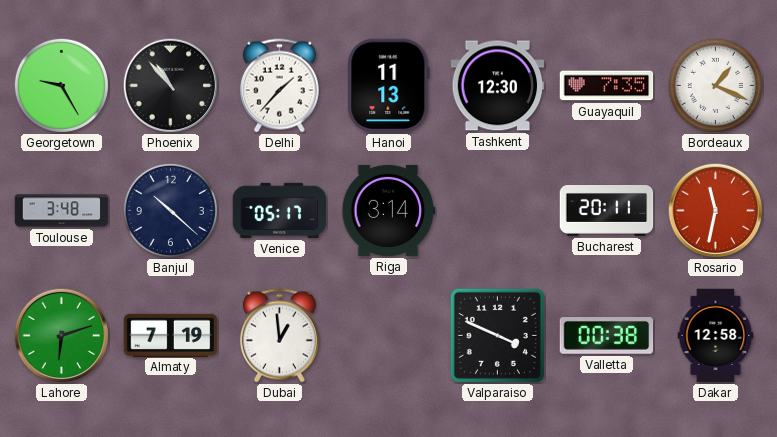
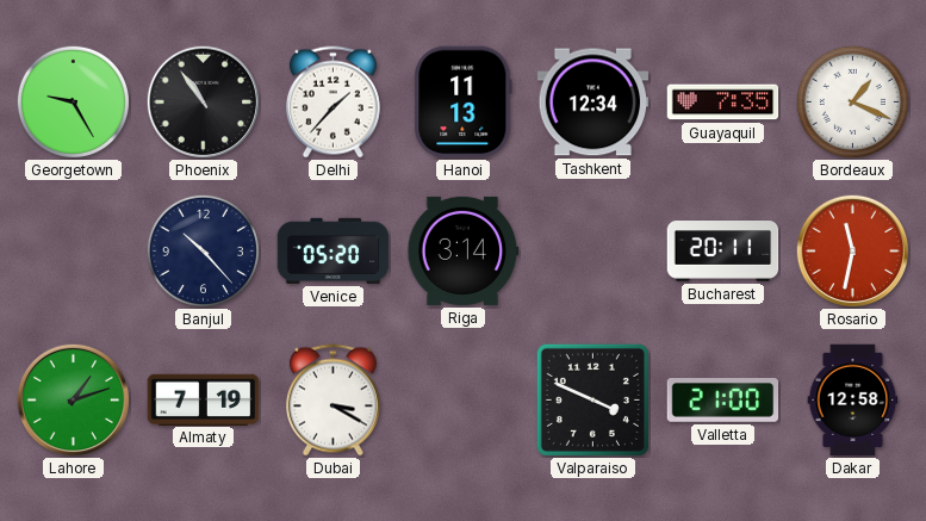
Phoenix: 10:53 -> 10:54
Tashkent: 12:30 -> 12:34
Toulouse: 3:48 -> none
Banjul: 10:22 -> 10:23
Venice: 05:17 -> 05:20
Lahore: 6:12 -> 1:12
Dubai: 12:59 -> 3:20
Valletta: 00:38 -> 21:00
